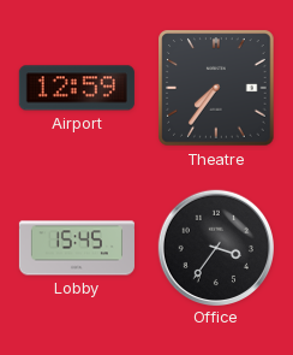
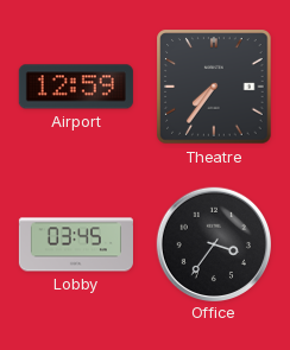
Lobby: 15:45 -> 03:45
